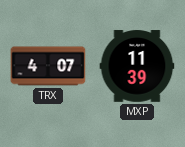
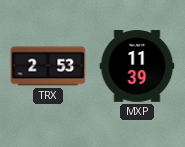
TRX: 4:07 -> 2:53
